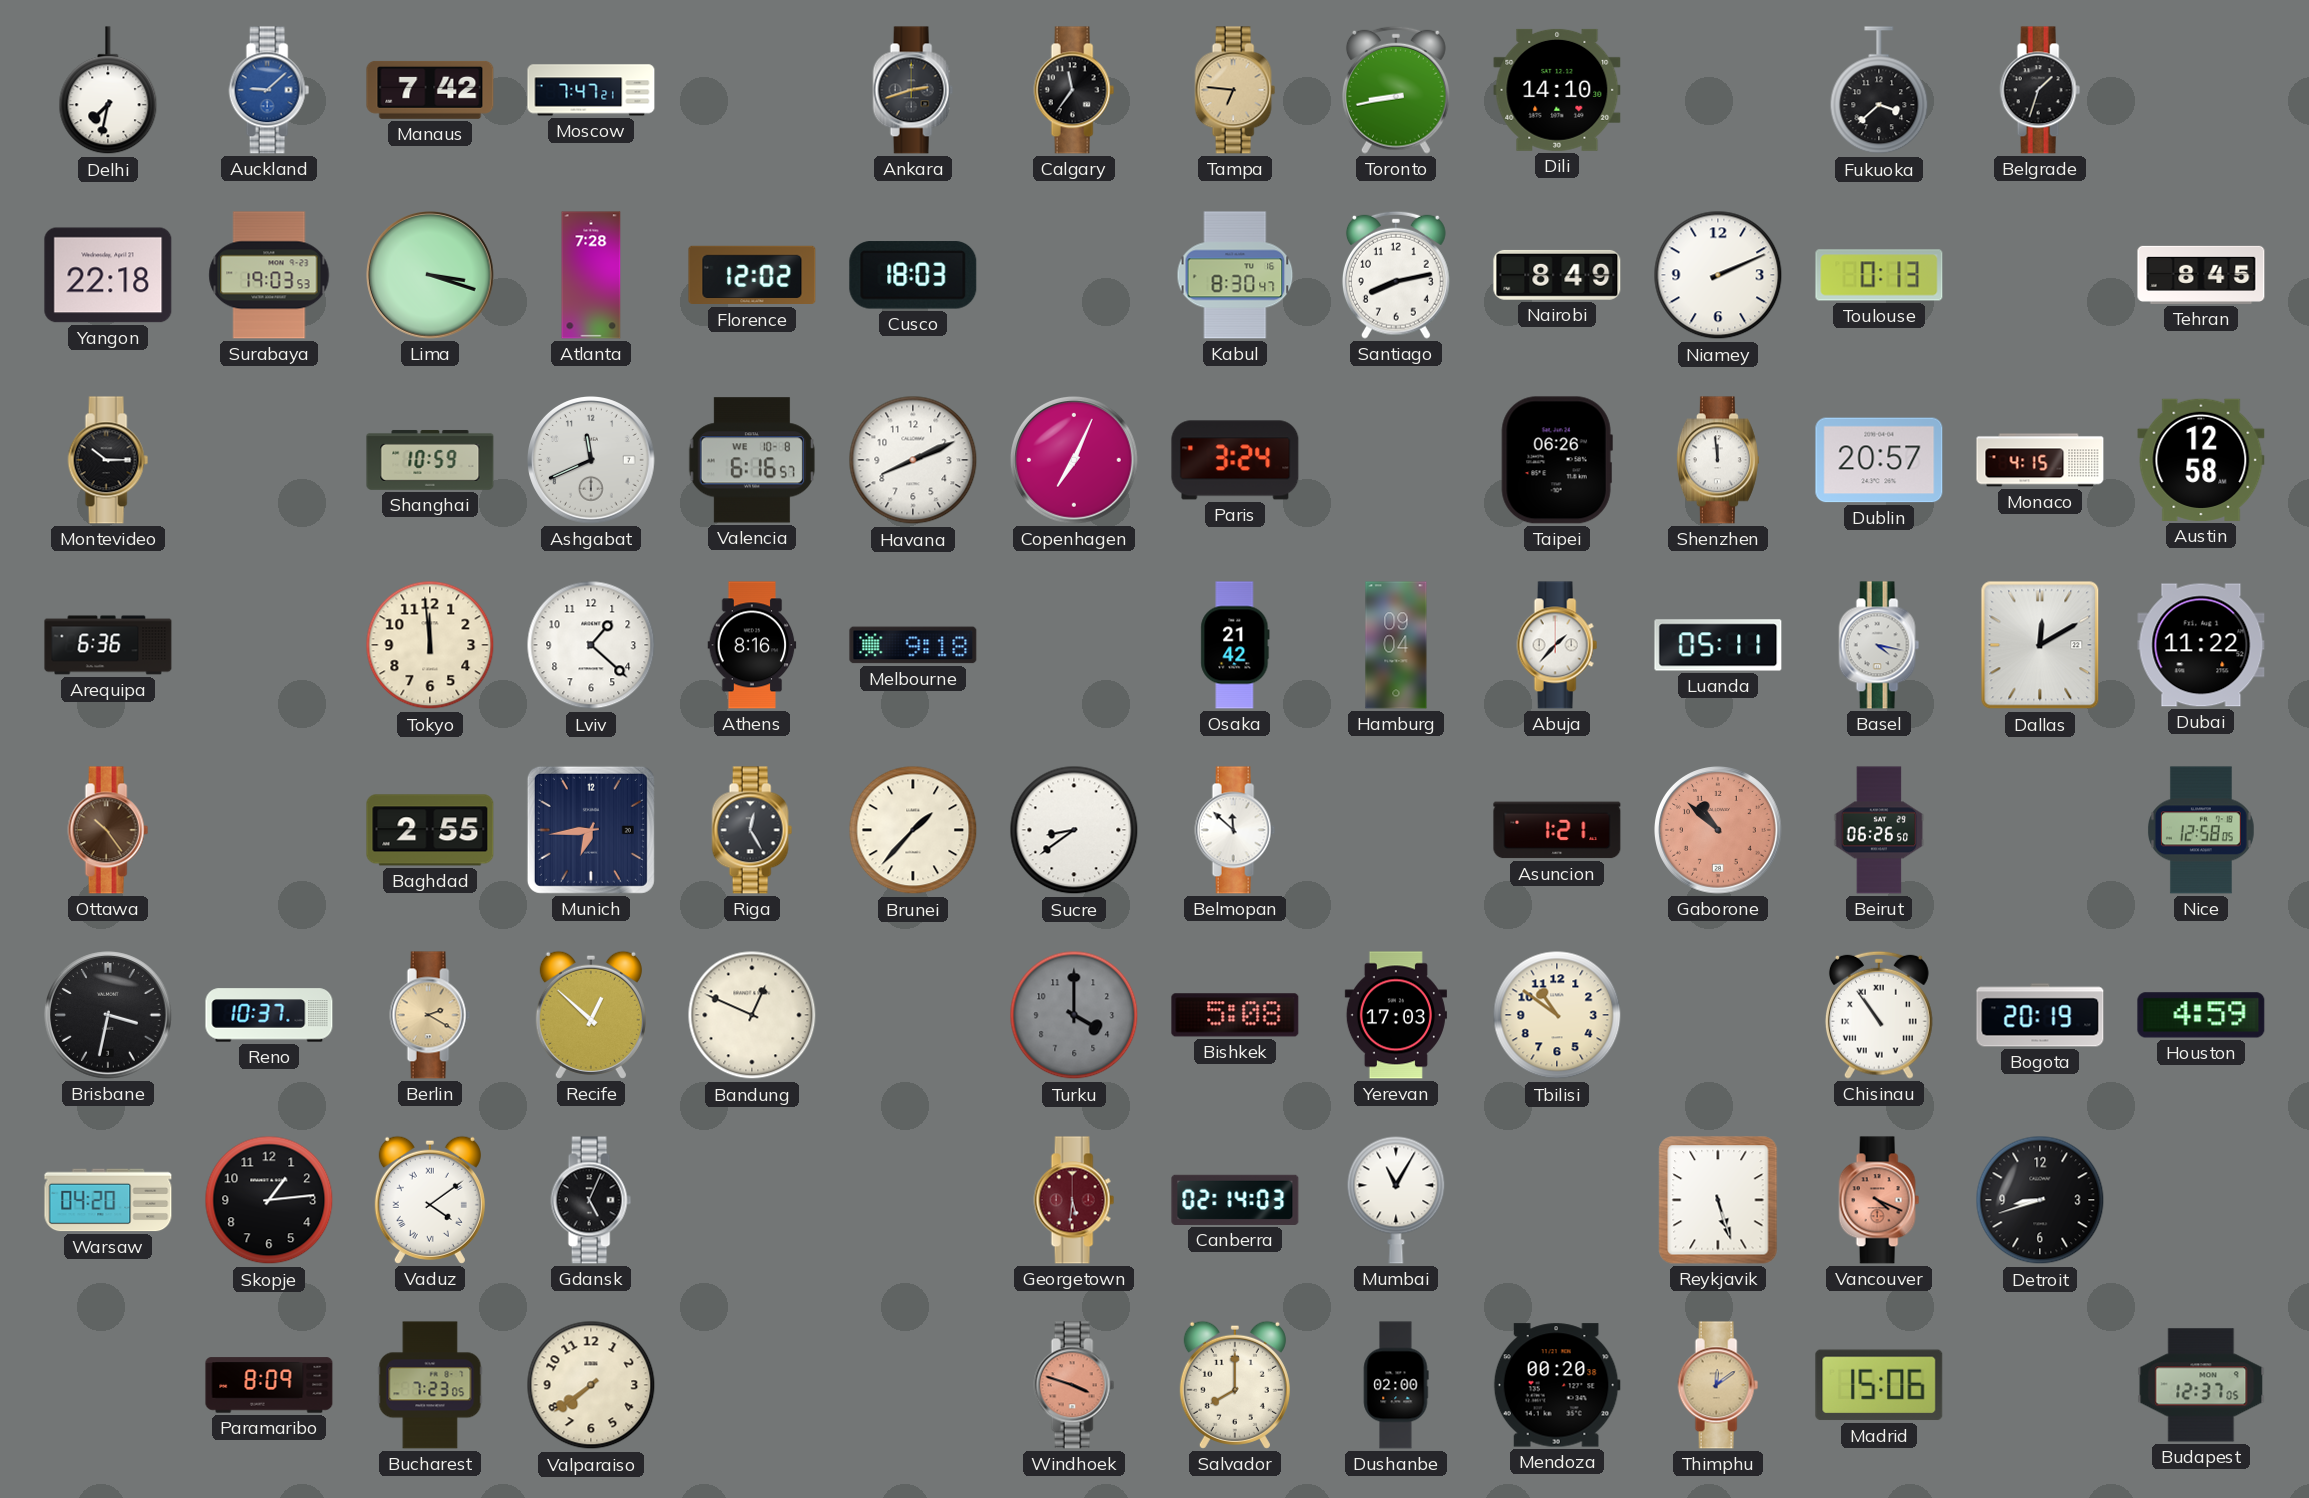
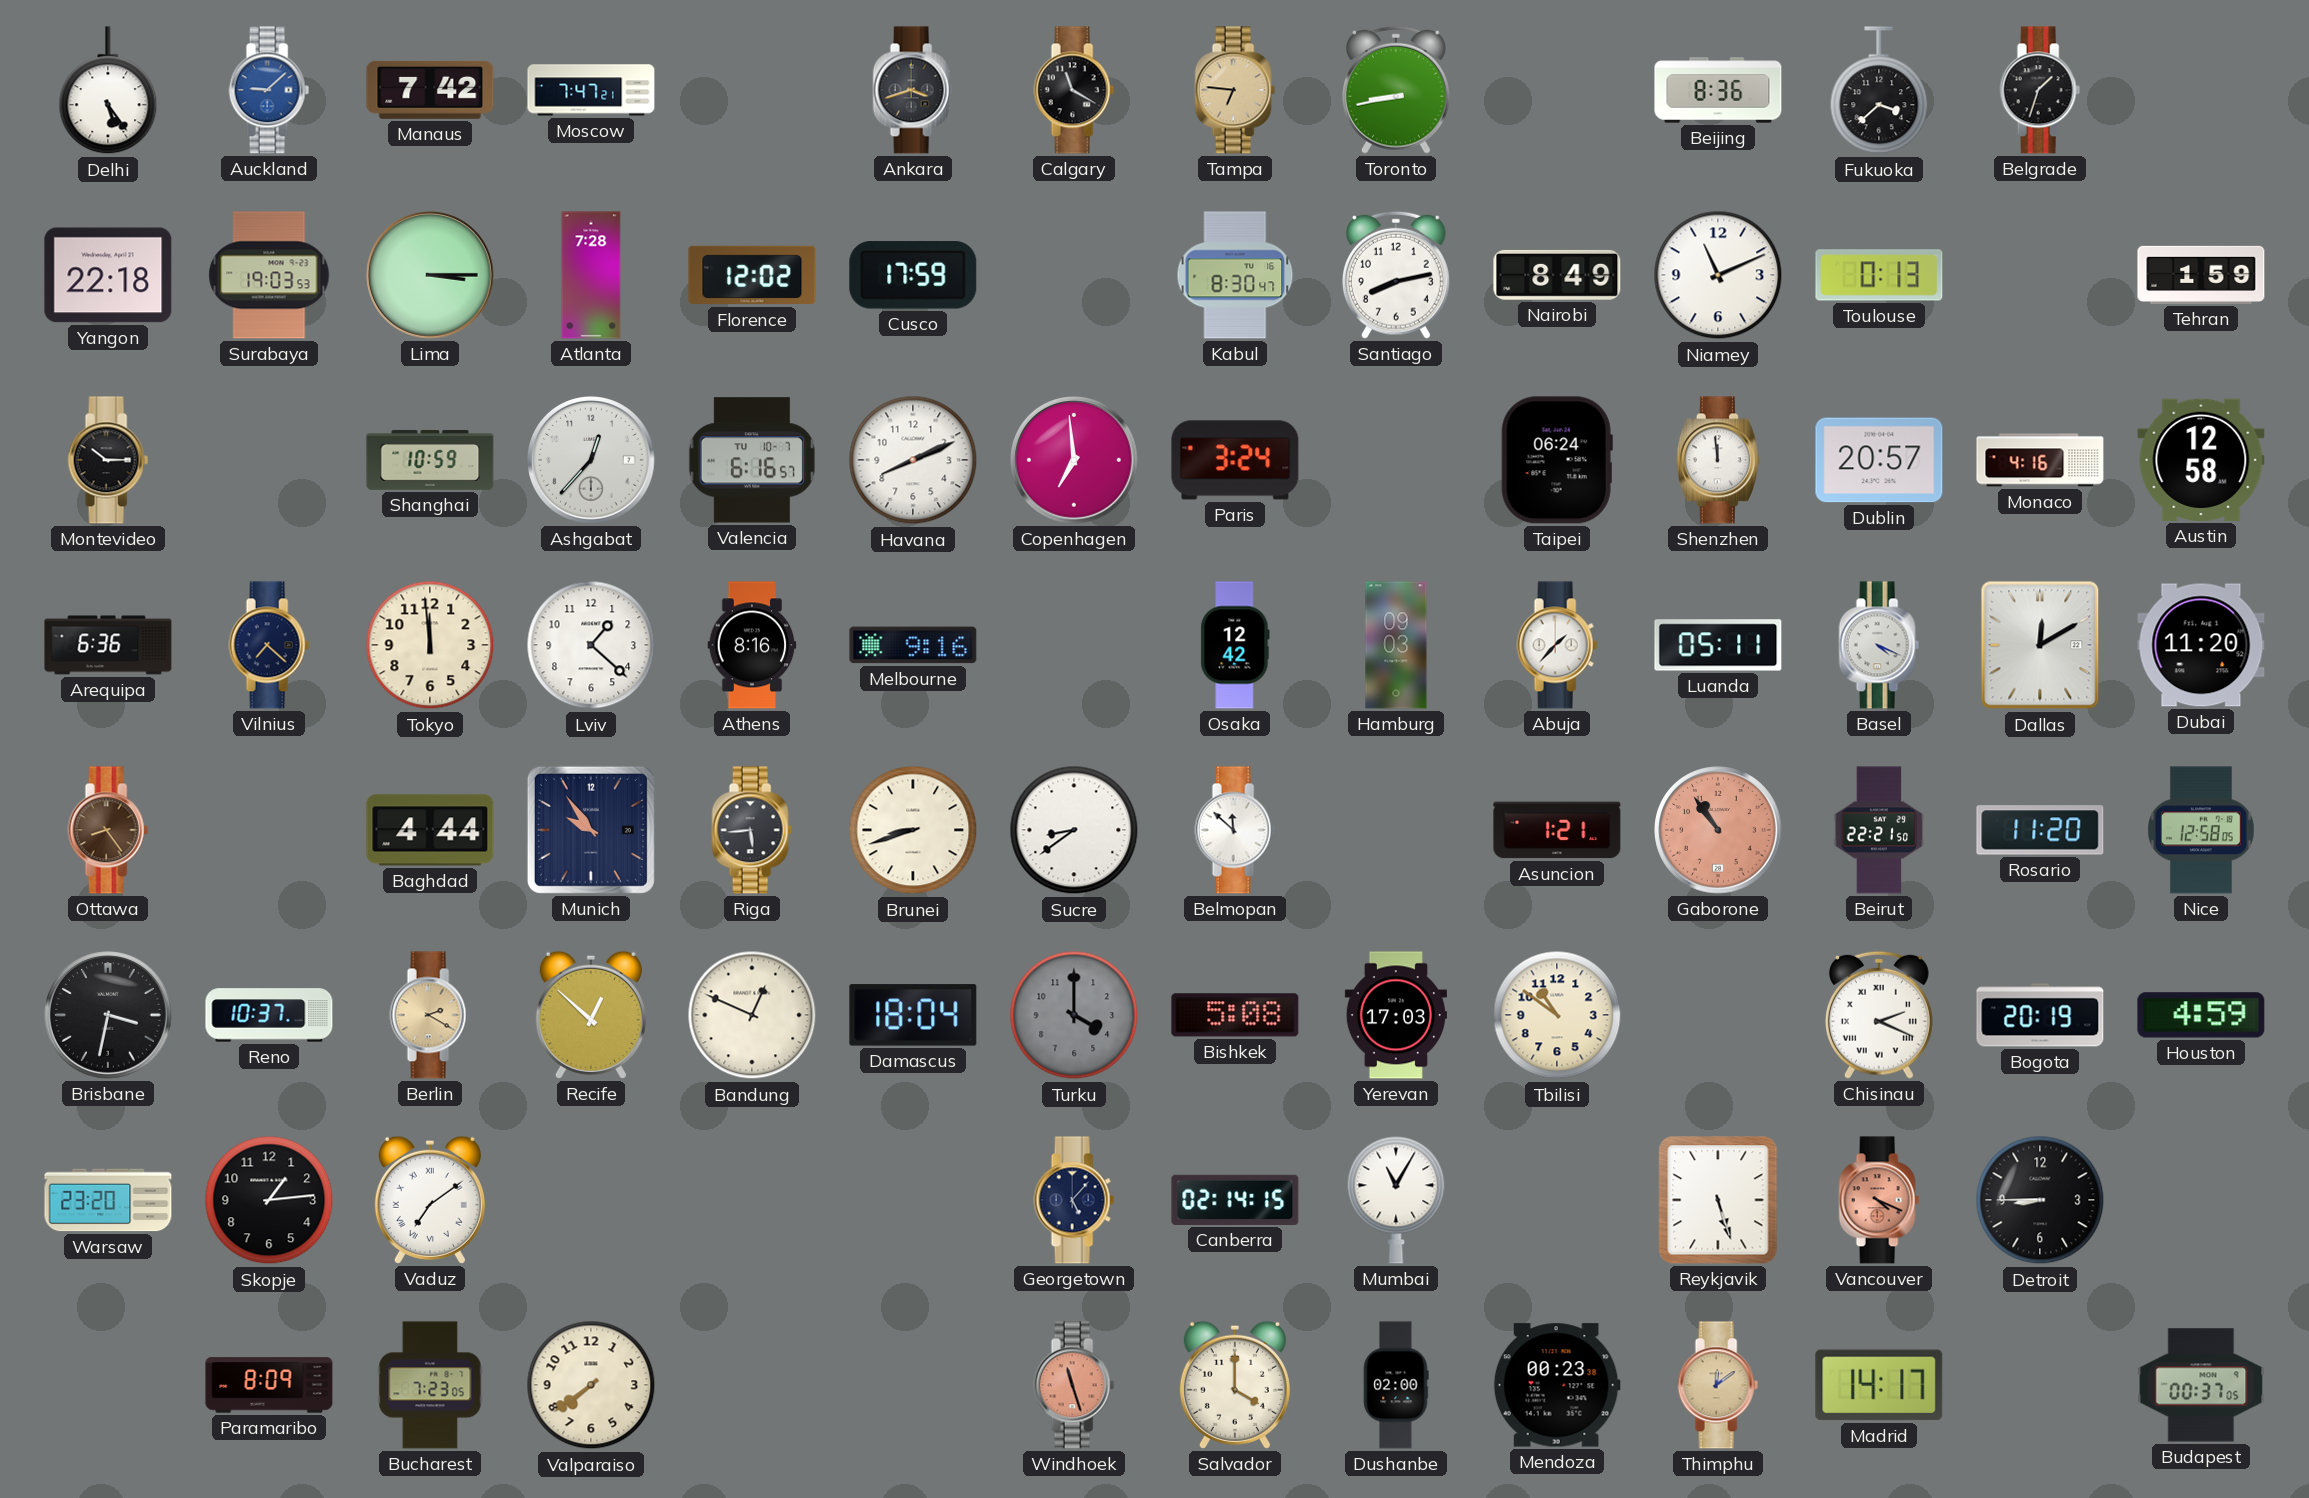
Delhi: 7:32 -> 5:24
Ankara: 2:42 -> 3:42
Calgary: 11:36 -> 11:20
Dili: 14:10 -> none
Beijing: none -> 8:36
Lima: 3:18 -> 3:15
Cusco: 18:03 -> 17:59
Niamey: 2:11 -> 11:11
Tehran: 8:45 -> 1:59
Ashgabat: 11:41 -> 12:37
Valencia date: WE 10-8 -> TU 10-7
Copenhagen: 7:04 -> 6:59
Taipei: 06:26 -> 06:24
Monaco: 4:15 -> 4:16
Vilnius: none -> 7:22
Melbourne: 9:18 -> 9:16
Osaka: 21:42 -> 12:42
Hamburg: 09:04 -> 09:03
Basel: 4:17 -> 4:19
Dubai: 11:22 -> 11:20
Ottawa: 10:24 -> 8:24
Baghdad: 2:55 -> 4:44
Munich: 6:44 -> 9:54
Riga: 12:25 -> 5:44
Brunei: 1:37 -> 8:42
Gaborone: 10:52 -> 10:54
Beirut: 06:26 -> 22:21
Rosario: none -> 11:20
Damascus: none -> 18:04
Chisinau: 10:54 -> 2:19
Warsaw: 04:20 -> 23:20
Vaduz: 4:09 -> 7:09
Gdansk: 5:04 -> none
Georgetown: 5:31 -> 5:07
Georgetown dial: burgundy -> navy
Canberra: 02:14:03 -> 02:14:15
Detroit: 8:42 -> 8:45
Windhoek: 3:48 -> 11:27
Salvador: 8:00 -> 4:00
Mendoza: 00:20 -> 00:23
Madrid: 15:06 -> 14:17
Budapest: 12:37 -> 00:37
